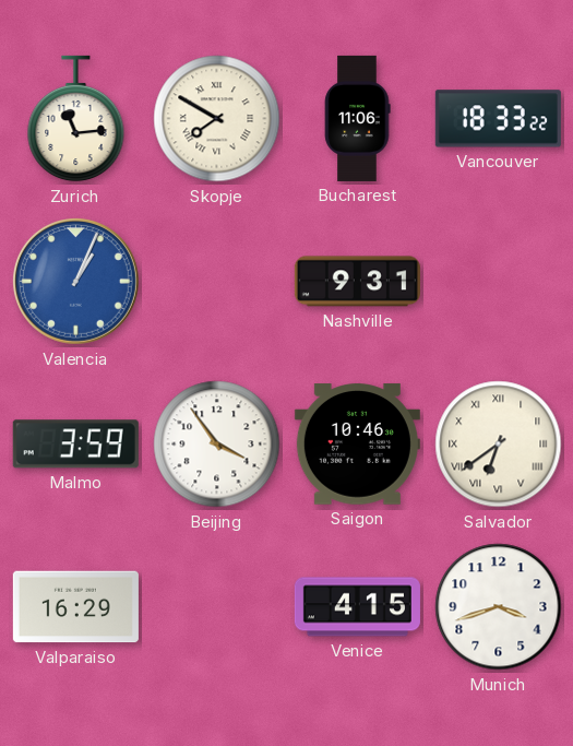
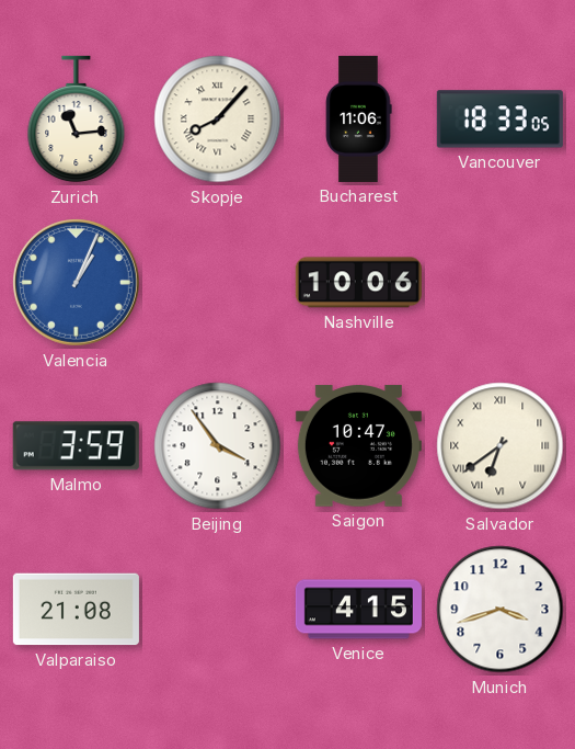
Skopje: 7:50 -> 8:07
Vancouver: 18:33:22 -> 18:33:05
Nashville: 9:31 -> 10:06
Saigon: 10:46 -> 10:47
Valparaiso: 16:29 -> 21:08
